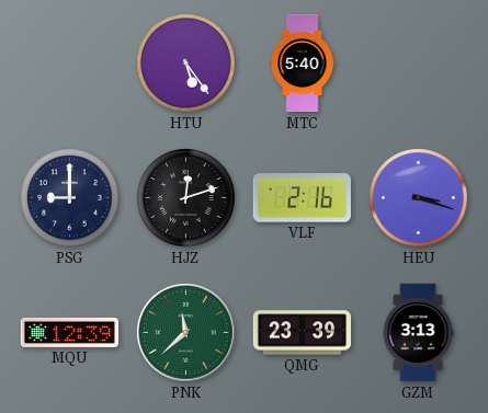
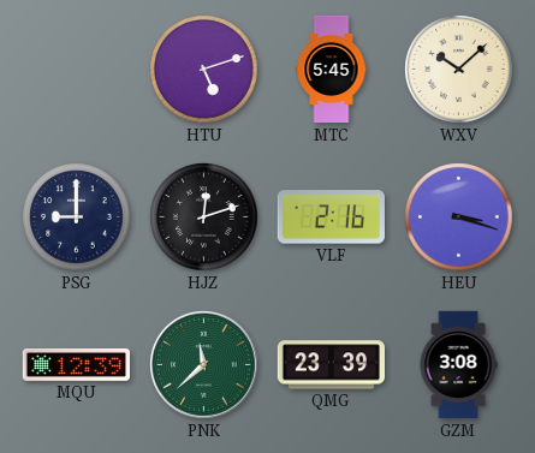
HTU: 5:24 -> 5:12
MTC: 5:40 -> 5:45
WXV: none -> 10:08
GZM: 3:13 -> 3:08
